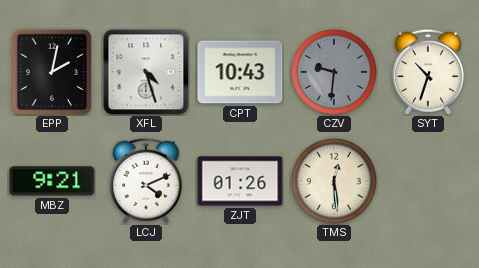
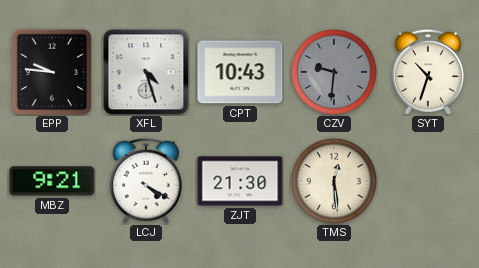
EPP: 2:02 -> 9:46
LCJ: 4:11 -> 4:20
ZJT: 01:26 -> 21:30
